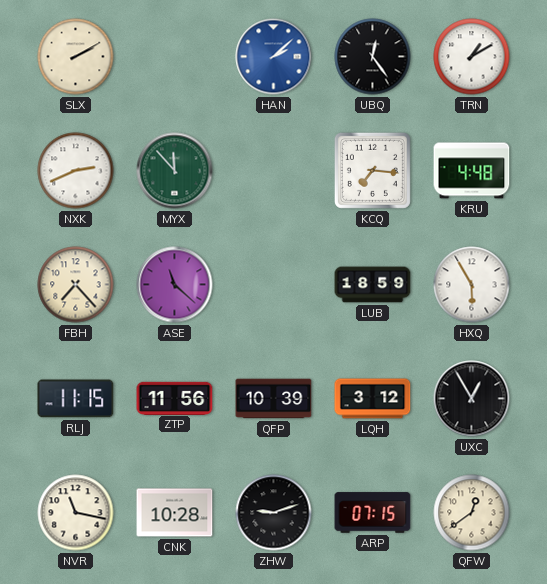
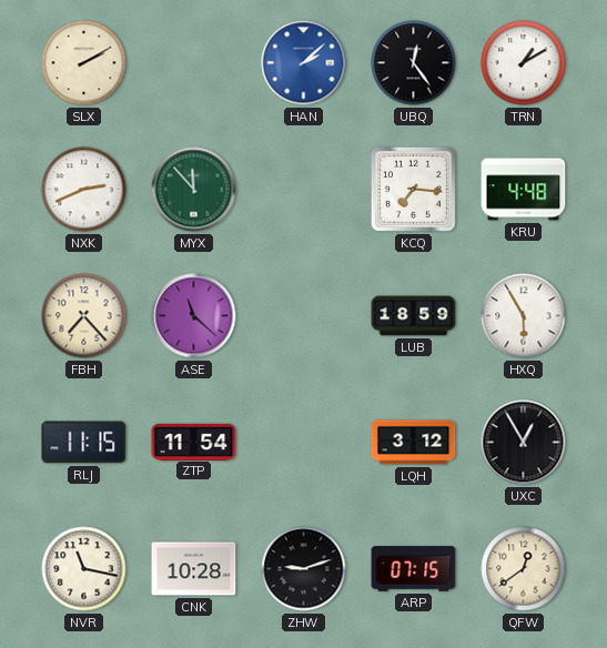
ZTP: 11:56 -> 11:54
QFP: 10:39 -> none
